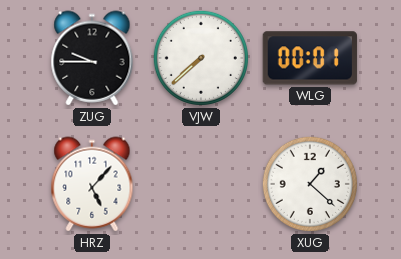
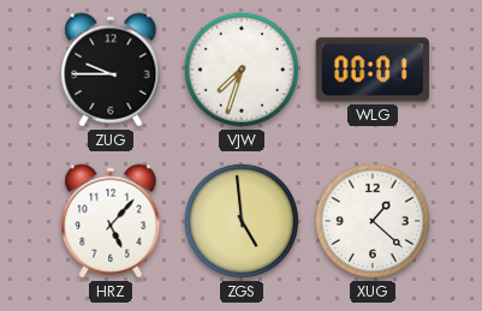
VJW: 7:38 -> 7:33
ZGS: none -> 4:59
